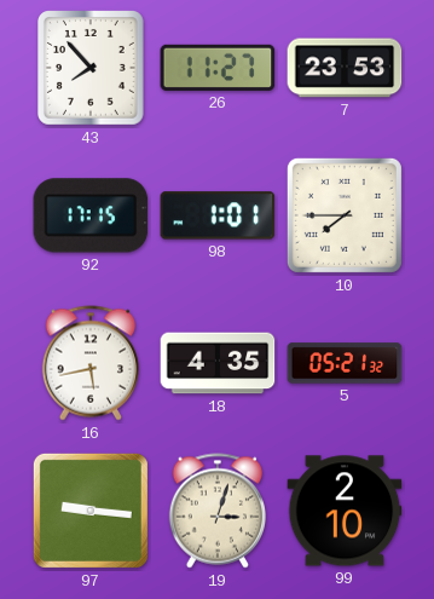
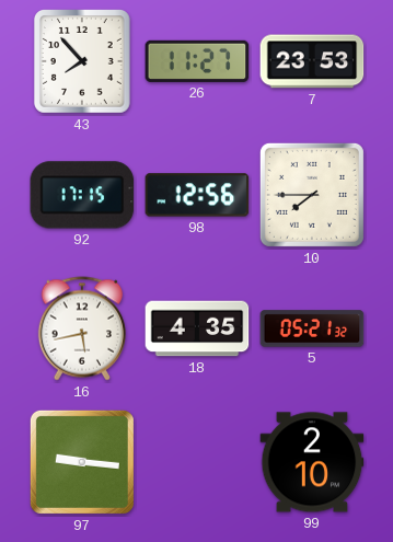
98: 1:01 -> 12:56
19: 3:03 -> none
